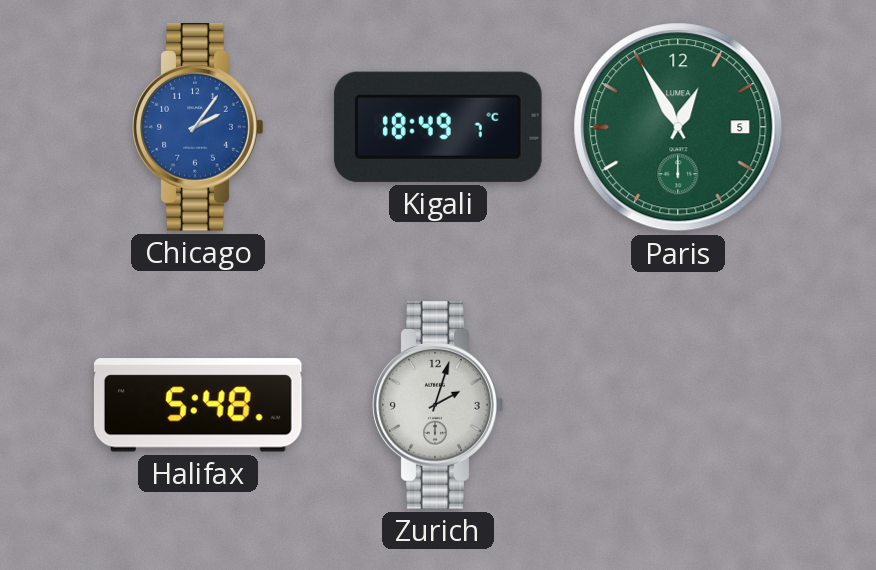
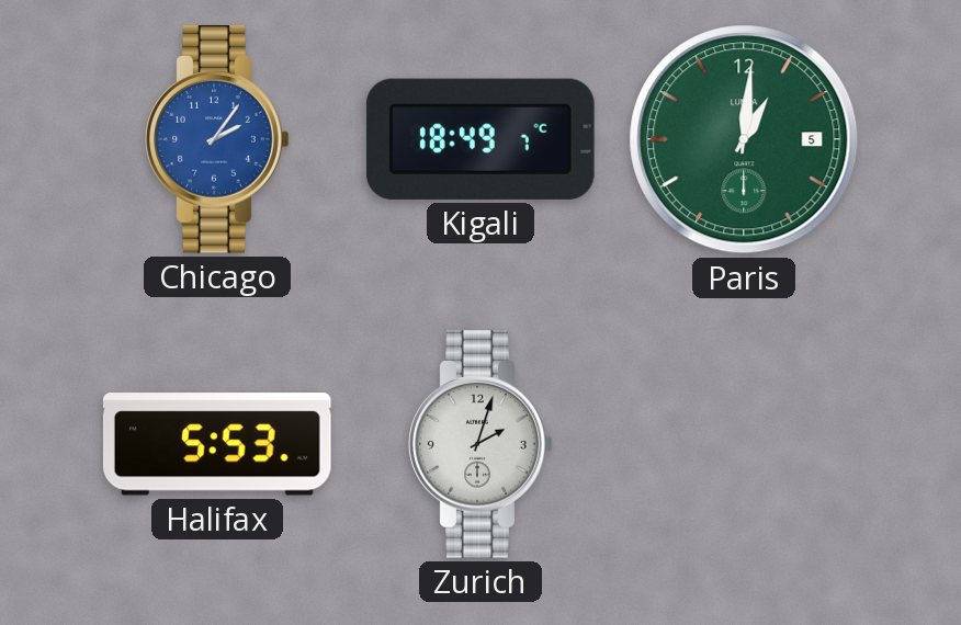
Paris: 12:55 -> 1:01
Halifax: 5:48 -> 5:53
